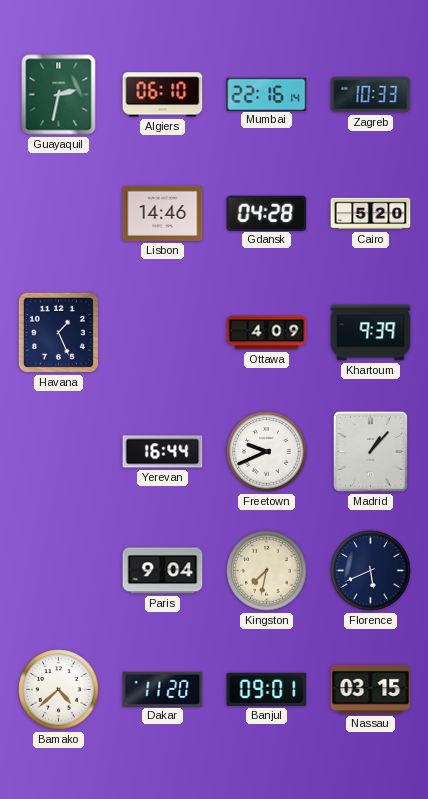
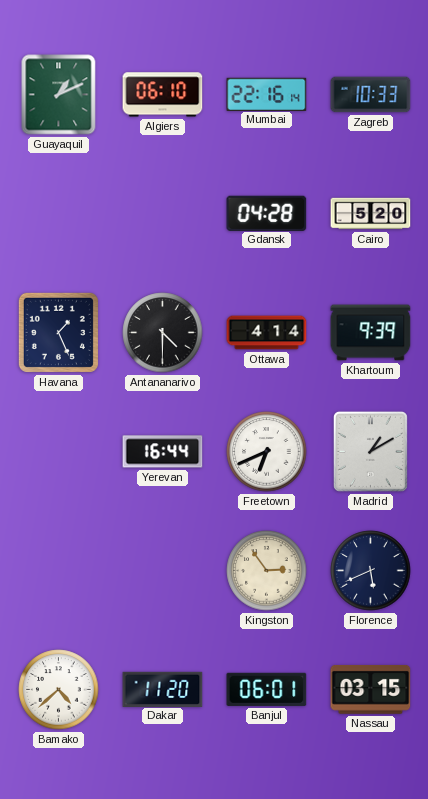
Guayaquil: 2:32 -> 1:11
Lisbon: 14:46 -> none
Antananarivo: none -> 4:30
Ottawa: 4:09 -> 4:14
Freetown: 9:41 -> 6:41
Madrid: 1:07 -> 1:10
Paris: 9:04 -> none
Kingston: 7:32 -> 2:54
Banjul: 09:01 -> 06:01
